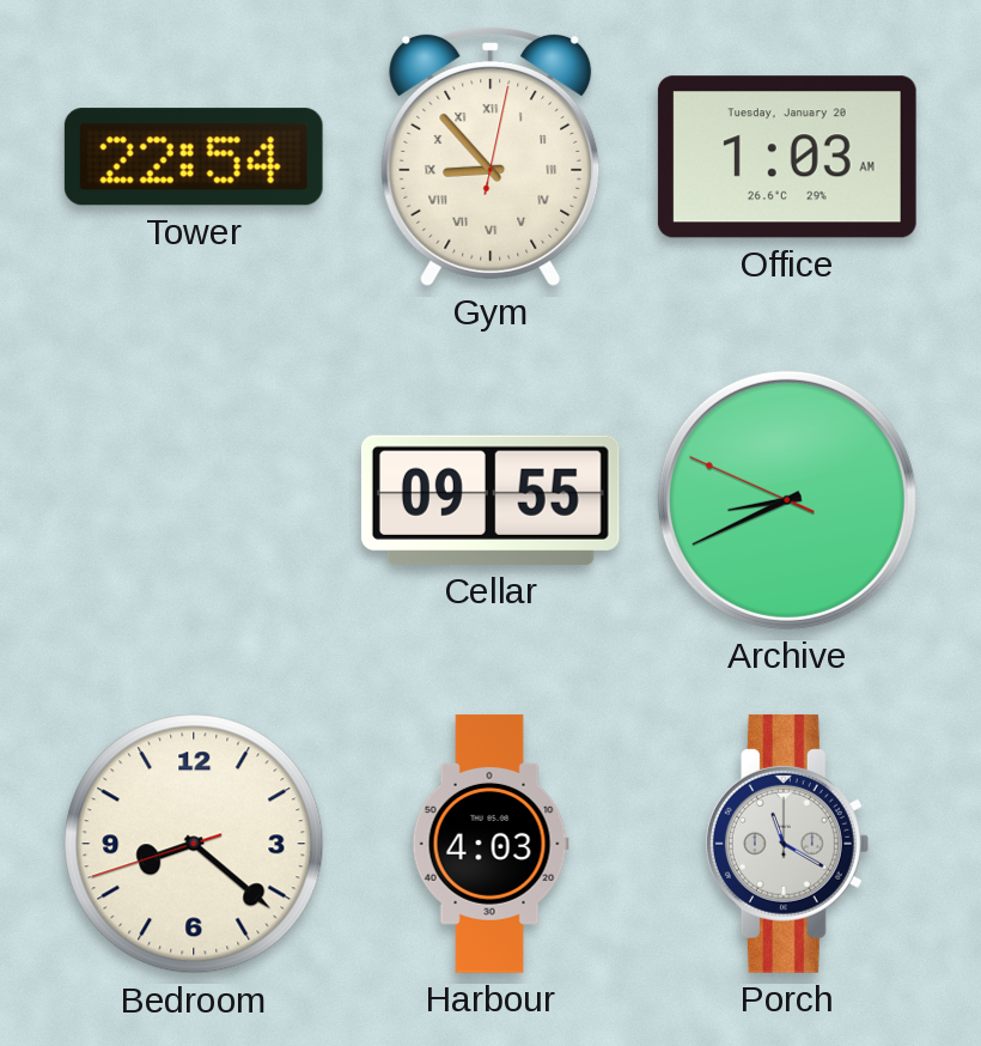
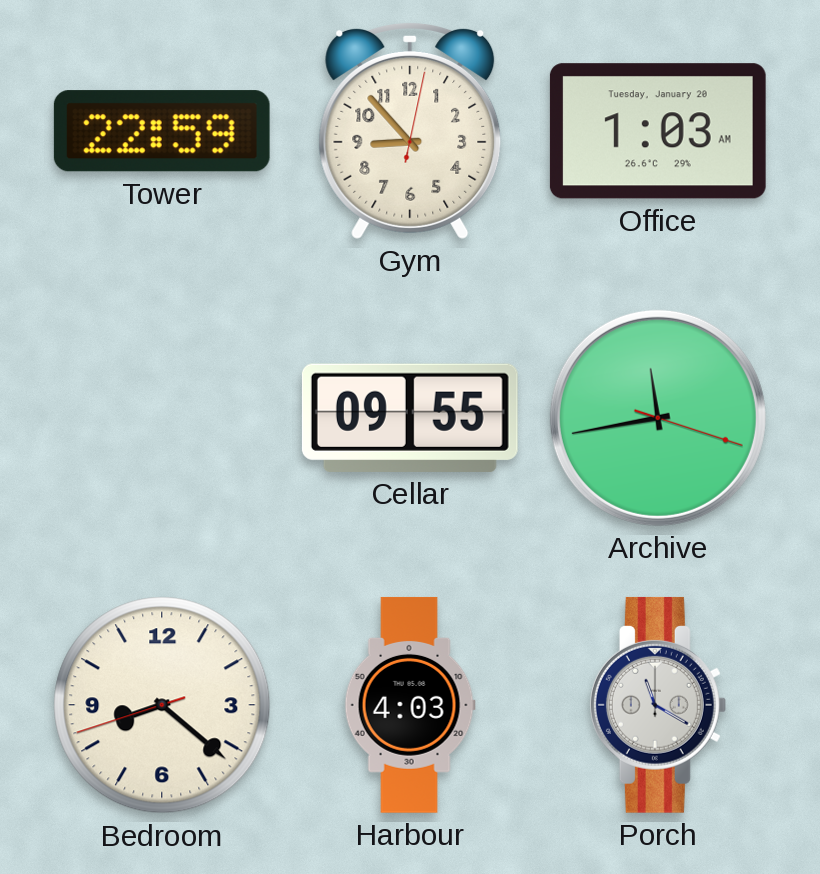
Tower: 22:54 -> 22:59
Gym numerals: Roman -> Arabic
Archive: 8:40 -> 11:43
